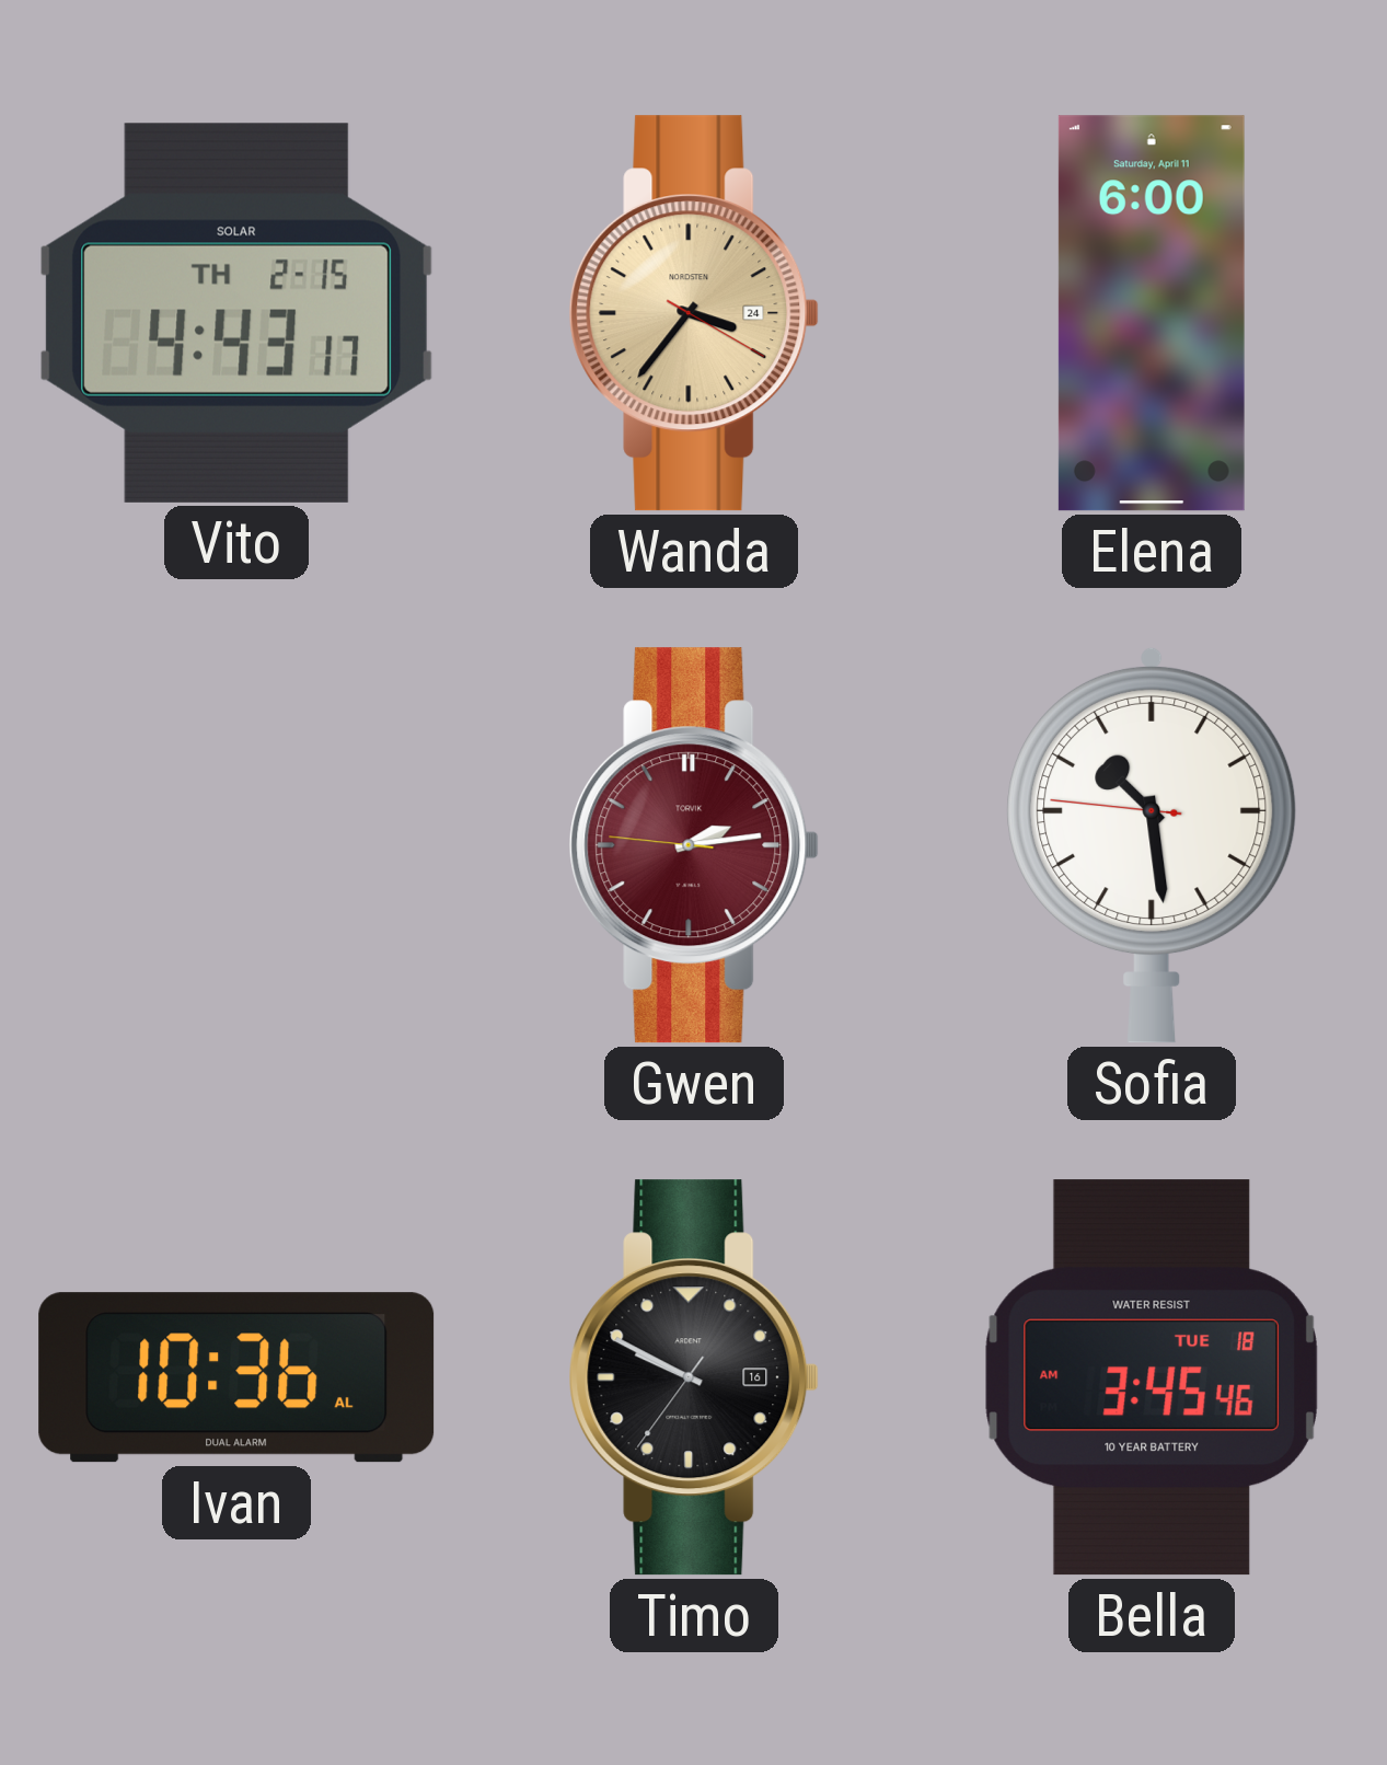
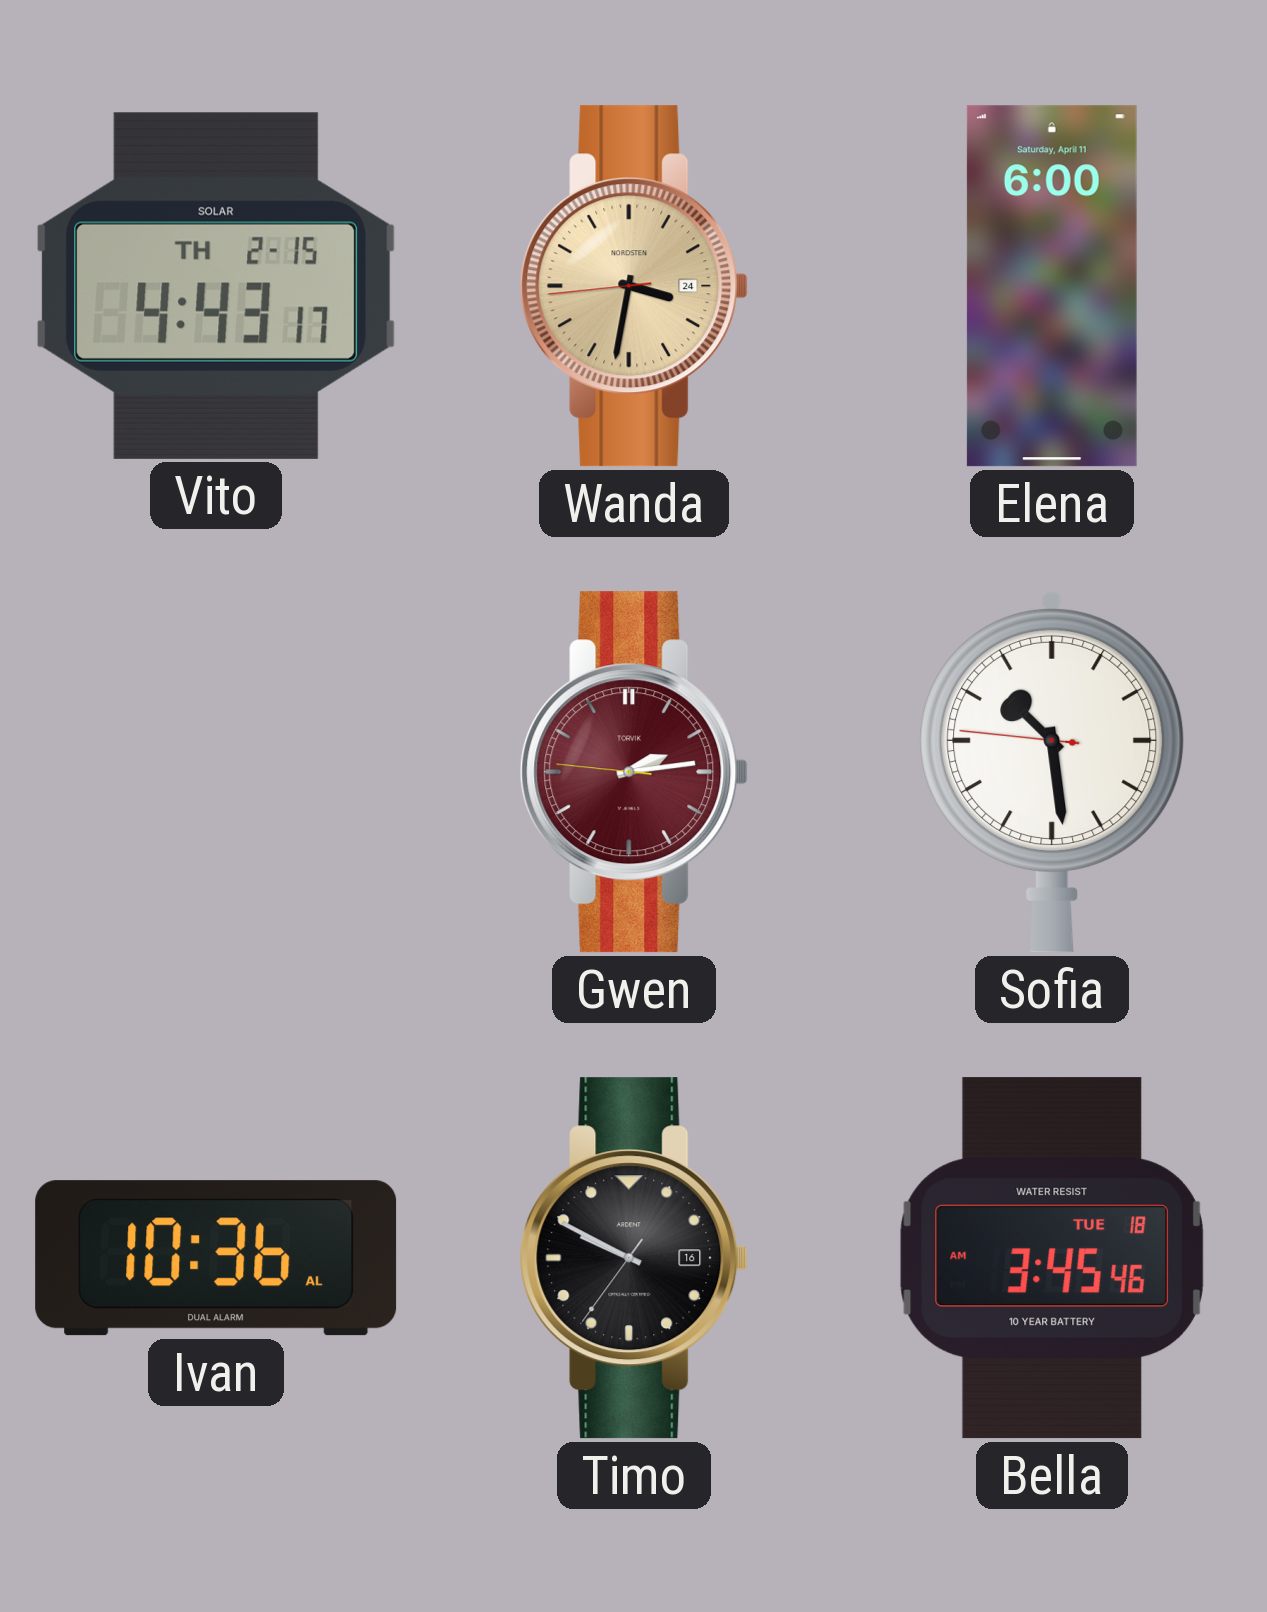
Wanda: 3:36 -> 3:31
